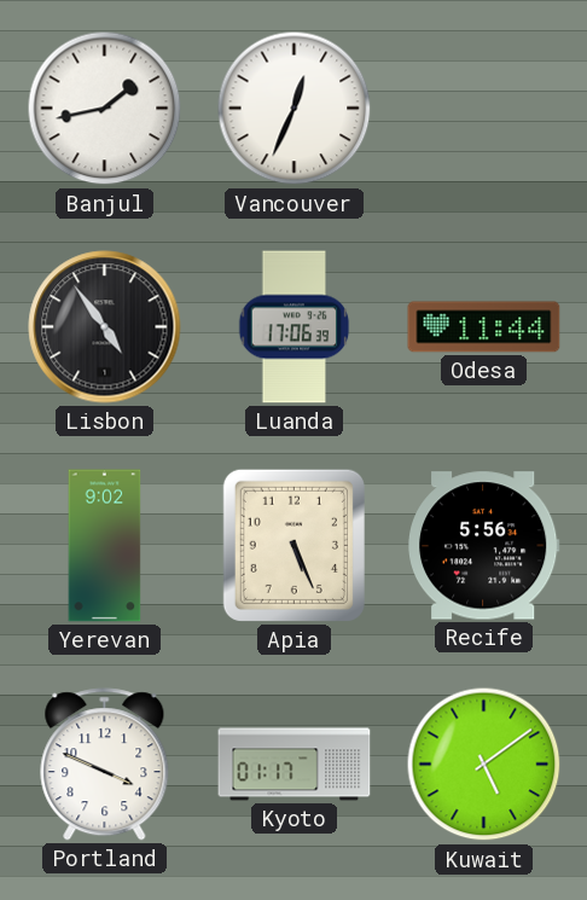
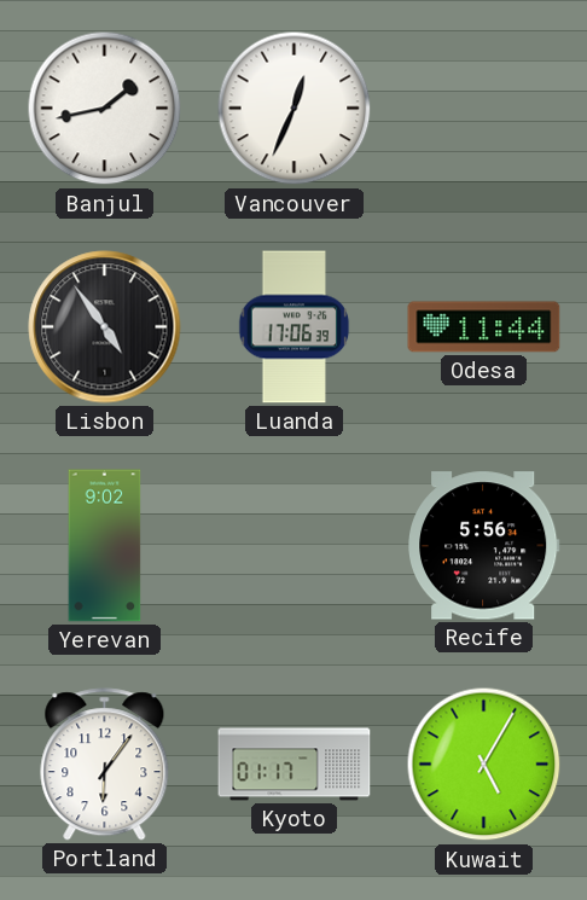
Apia: 5:26 -> none
Portland: 3:49 -> 6:06
Kuwait: 5:09 -> 5:05
